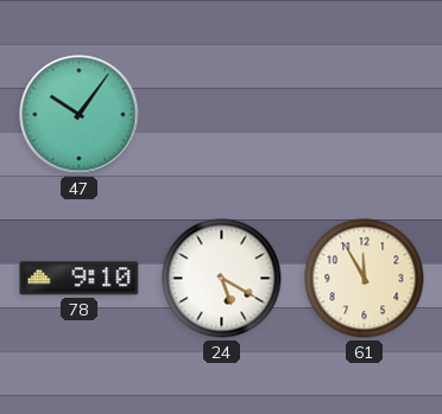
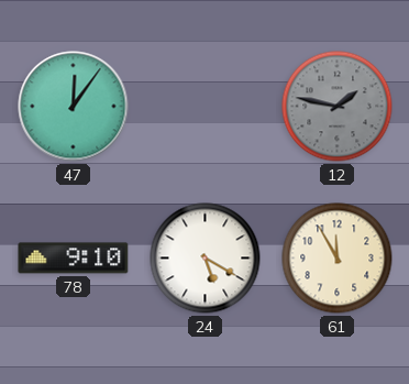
47: 10:06 -> 12:06
12: none -> 1:47
